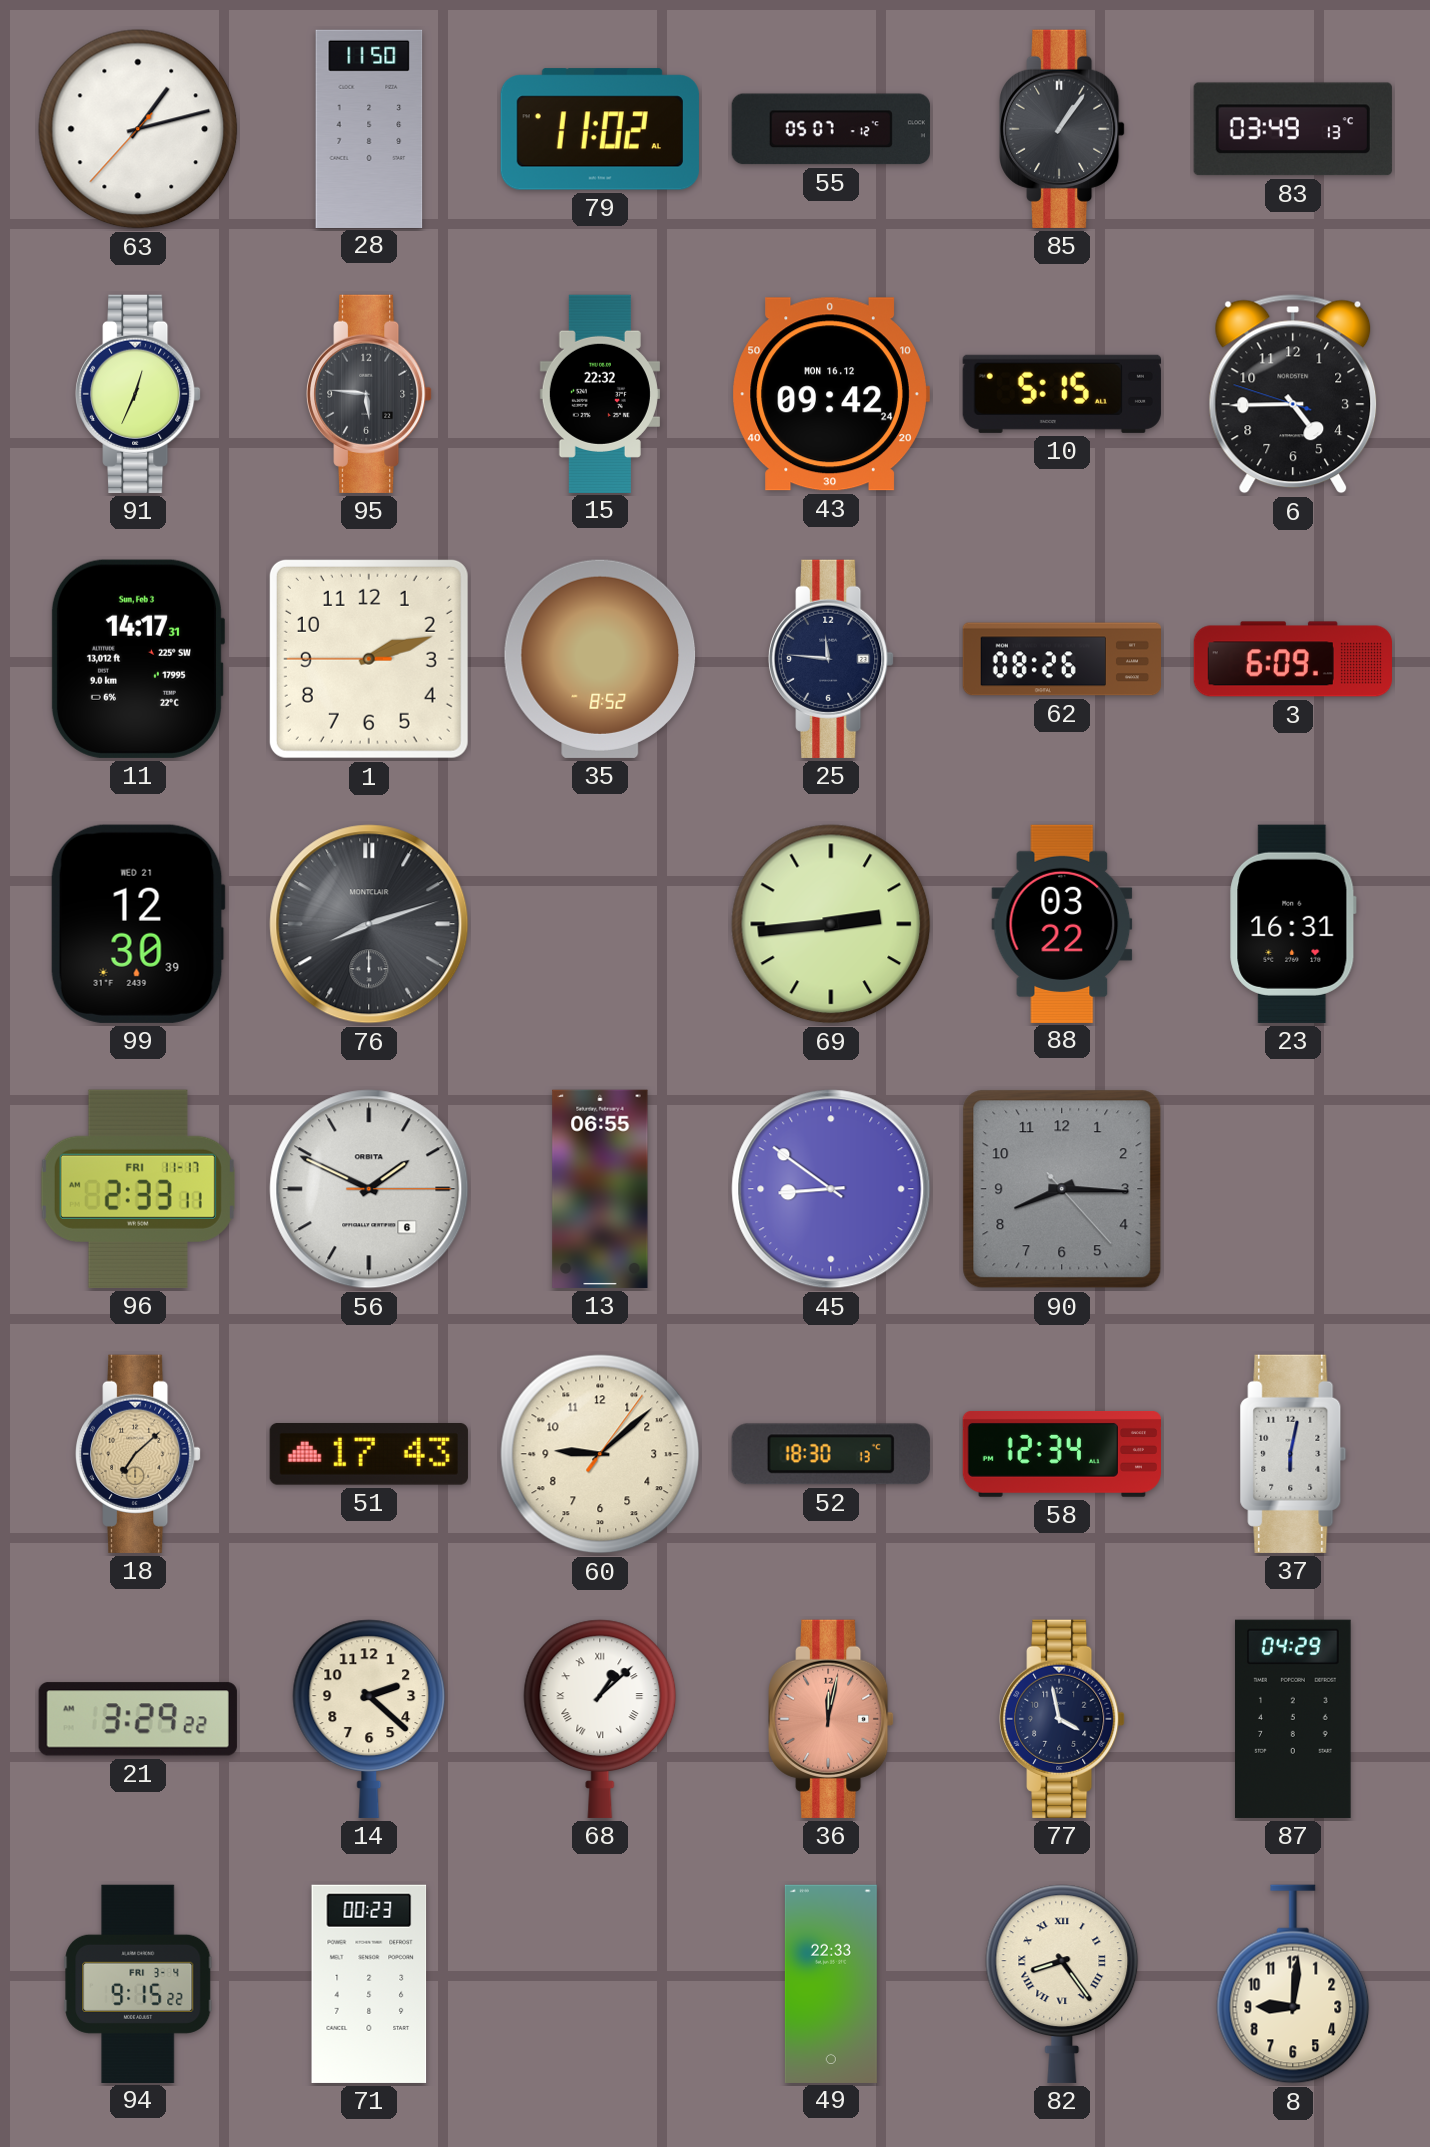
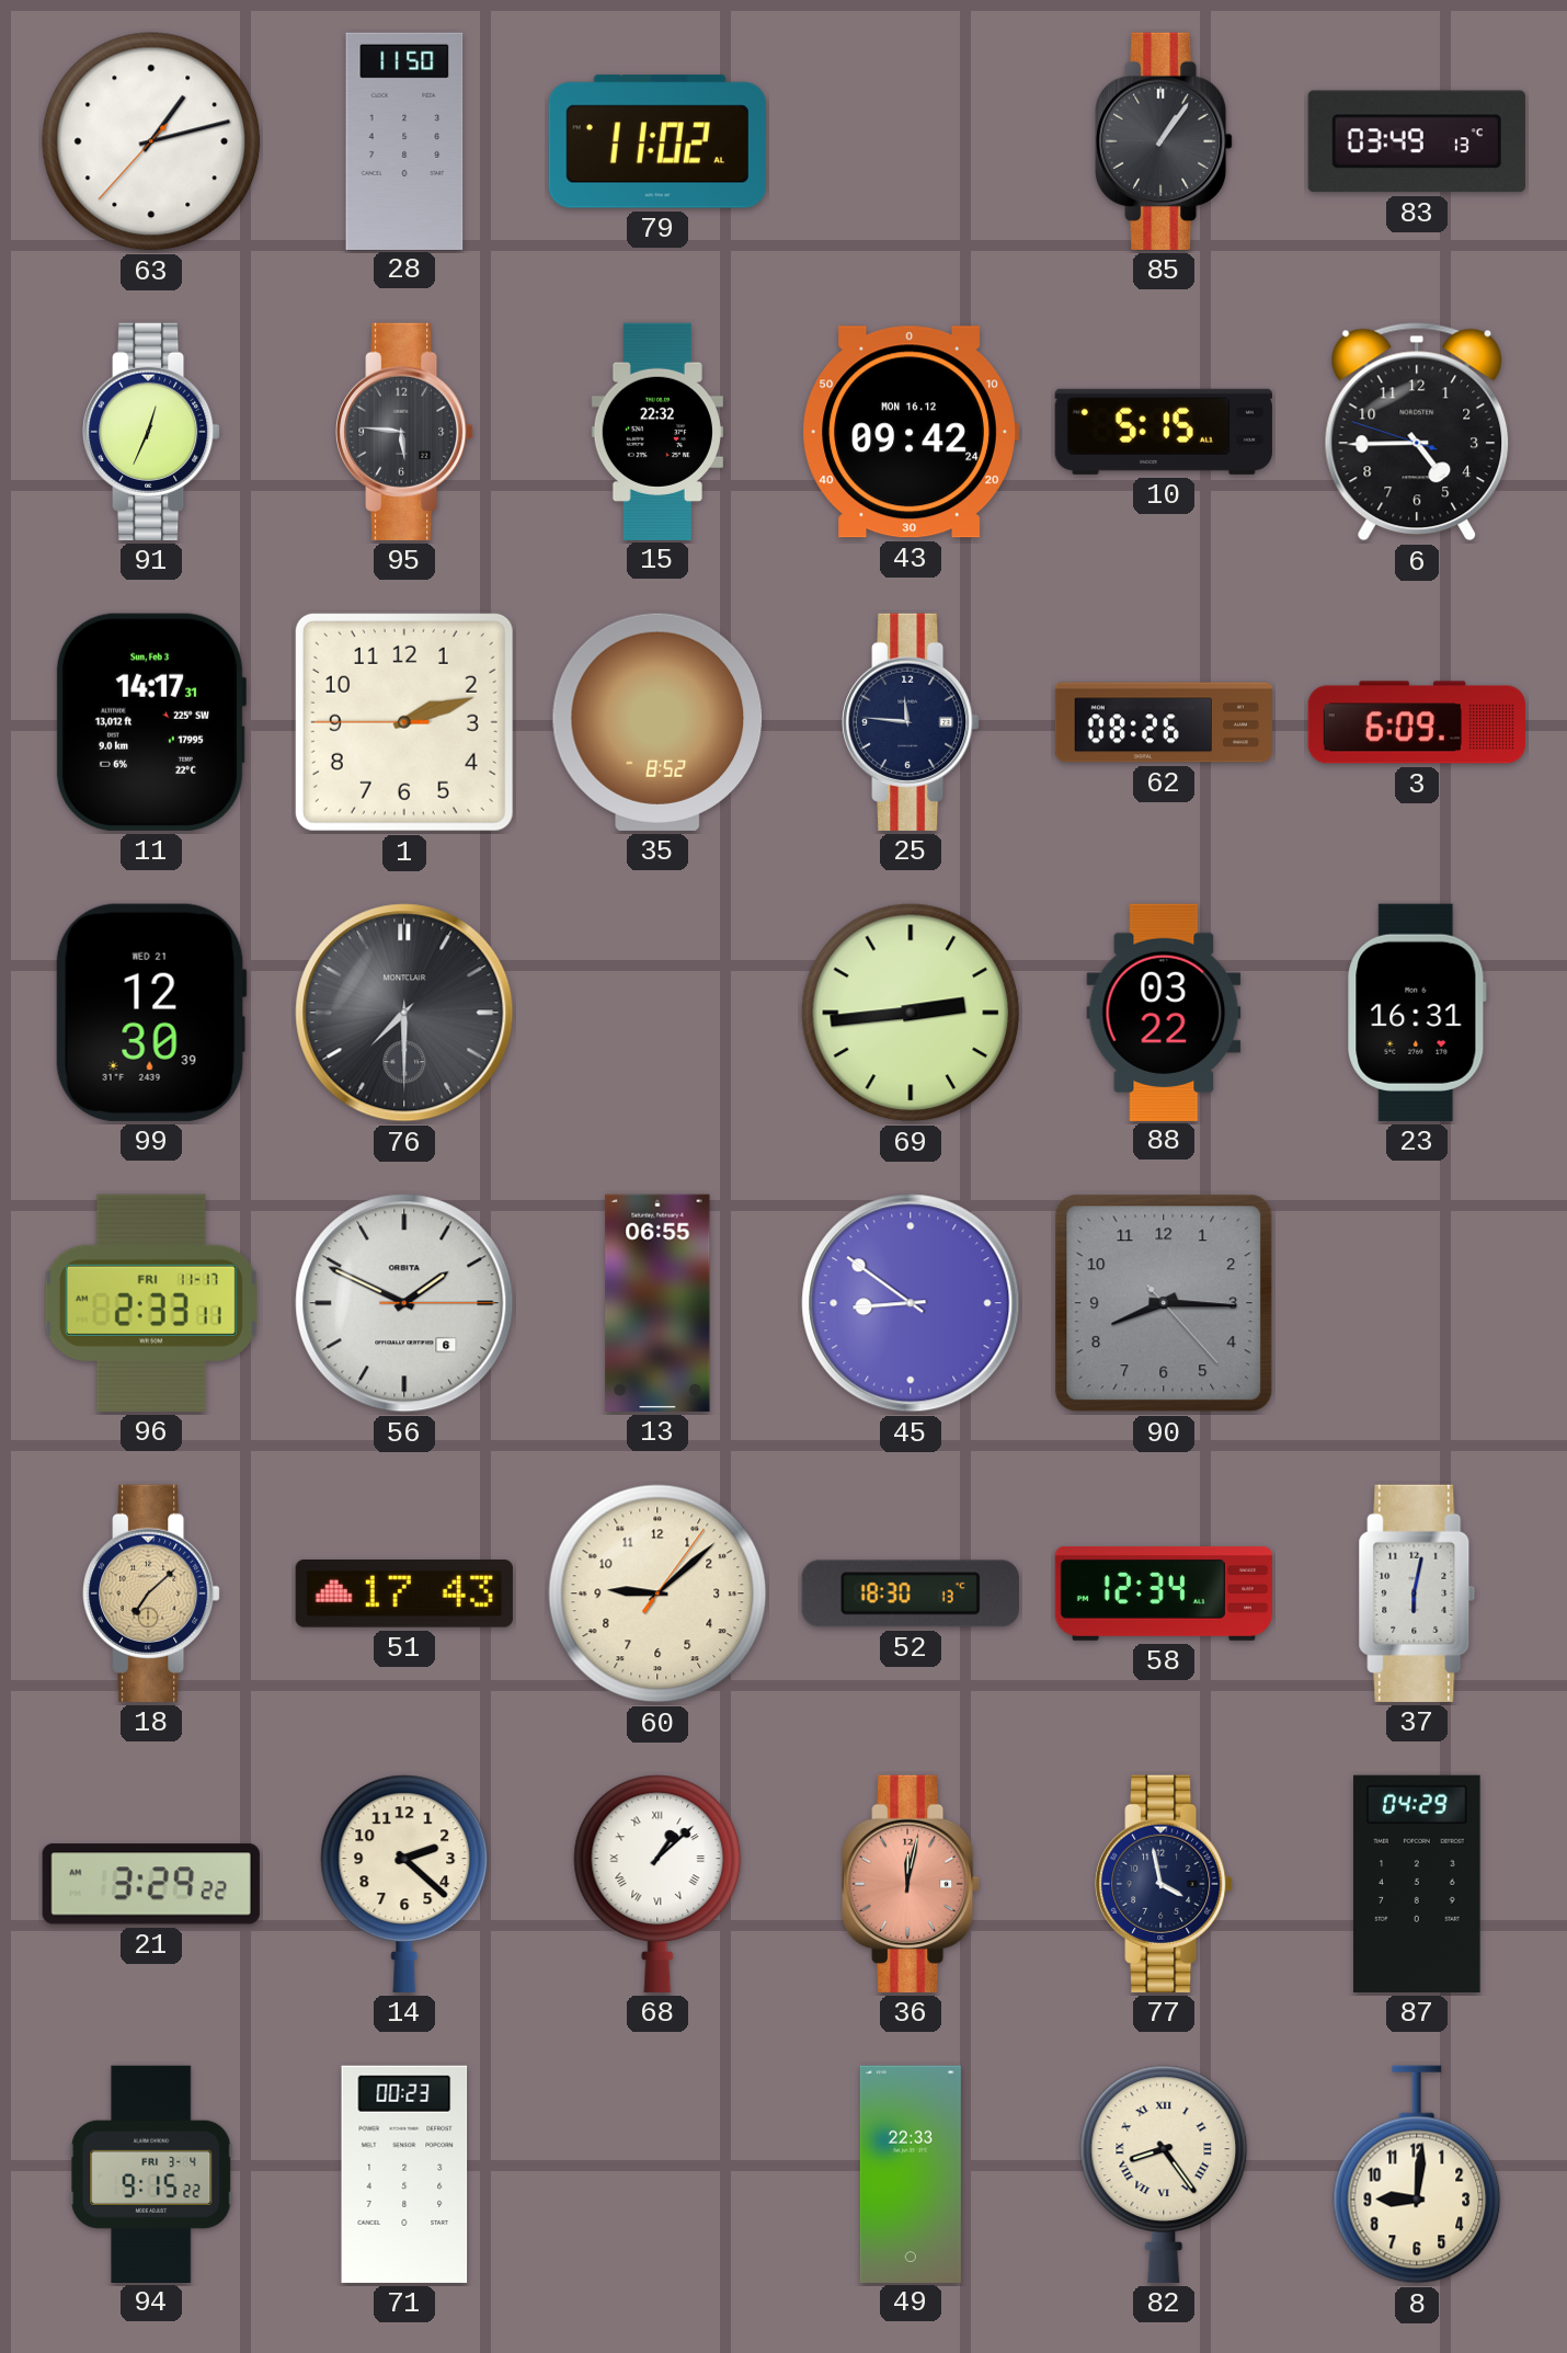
55: 05:07 -> none
76: 8:12 -> 7:30
